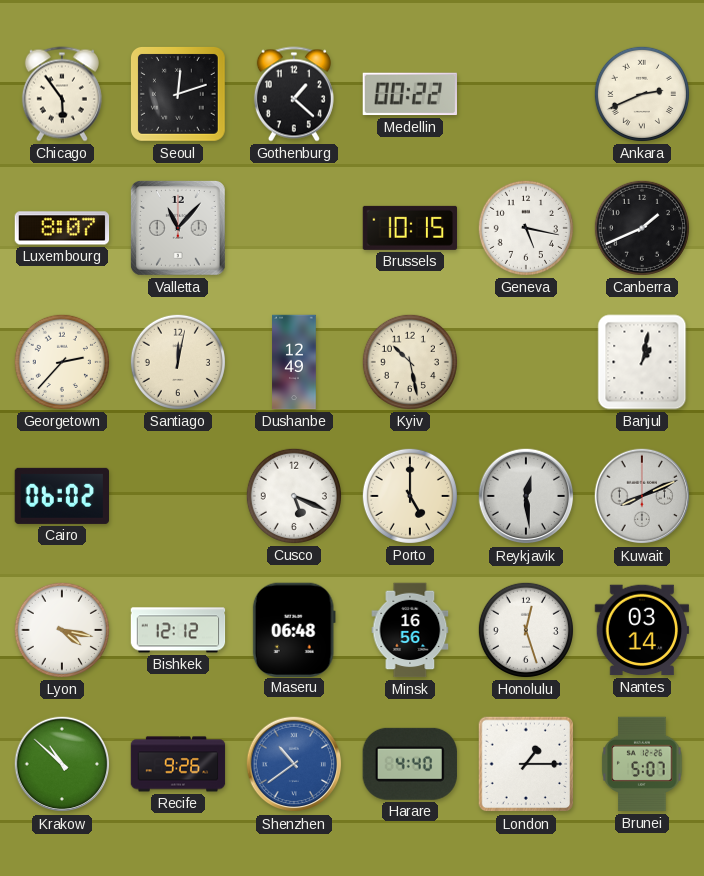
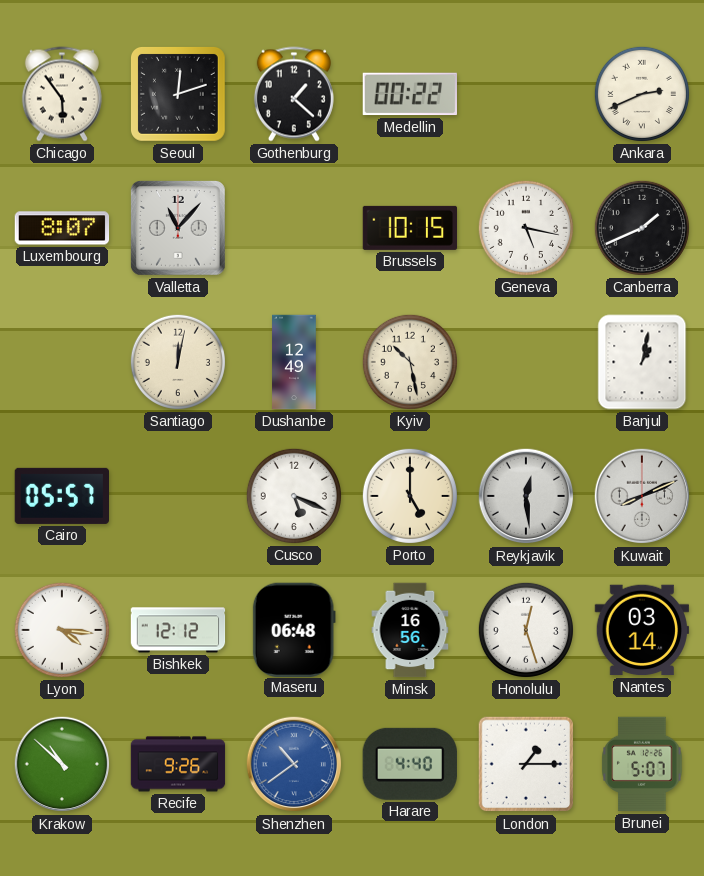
Georgetown: 2:37 -> none
Cairo: 06:02 -> 05:57
Lyon: 4:17 -> 4:16
